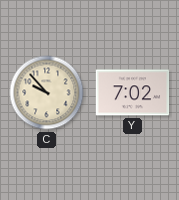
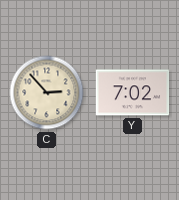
C: 9:53 -> 2:53
